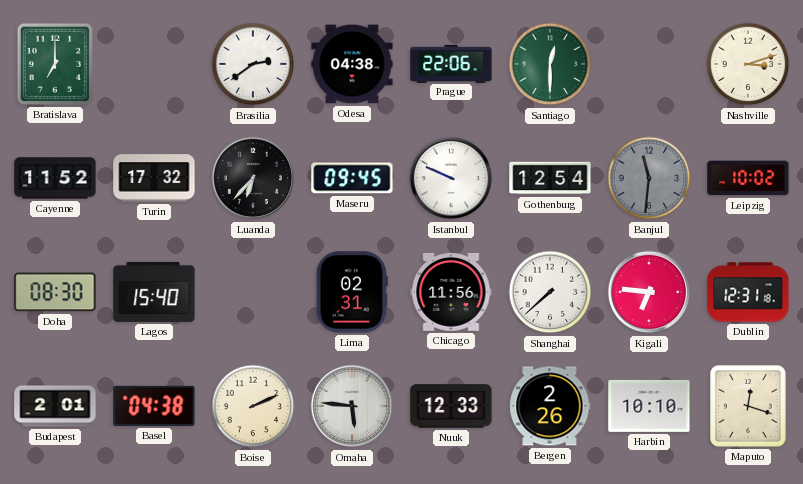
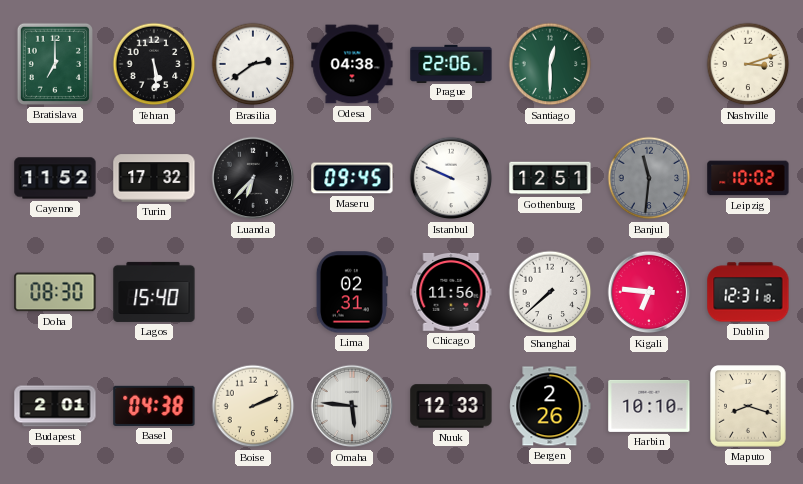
Tehran: none -> 5:29
Gothenburg: 12:54 -> 12:51
Maputo: 12:18 -> 8:18
